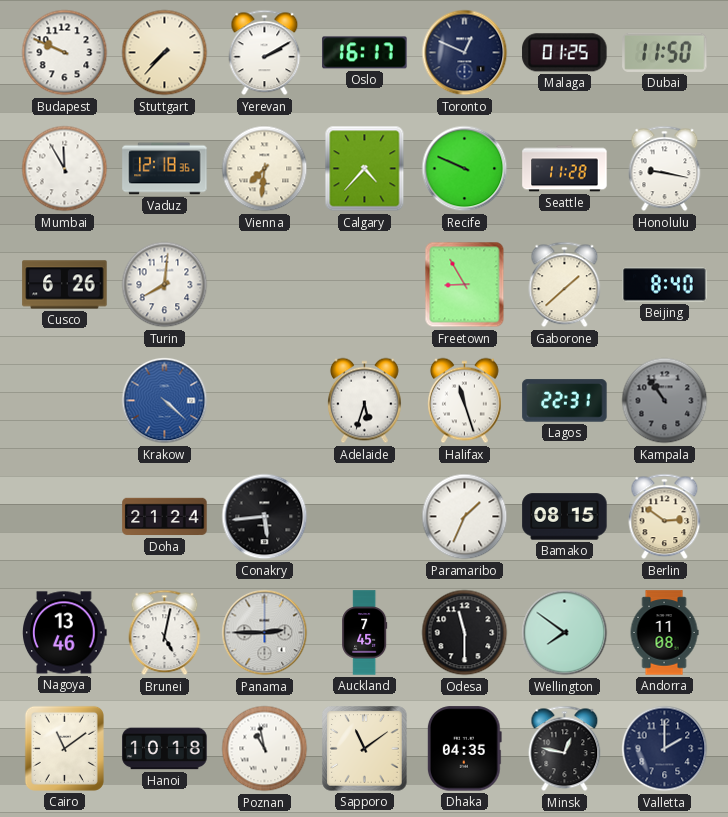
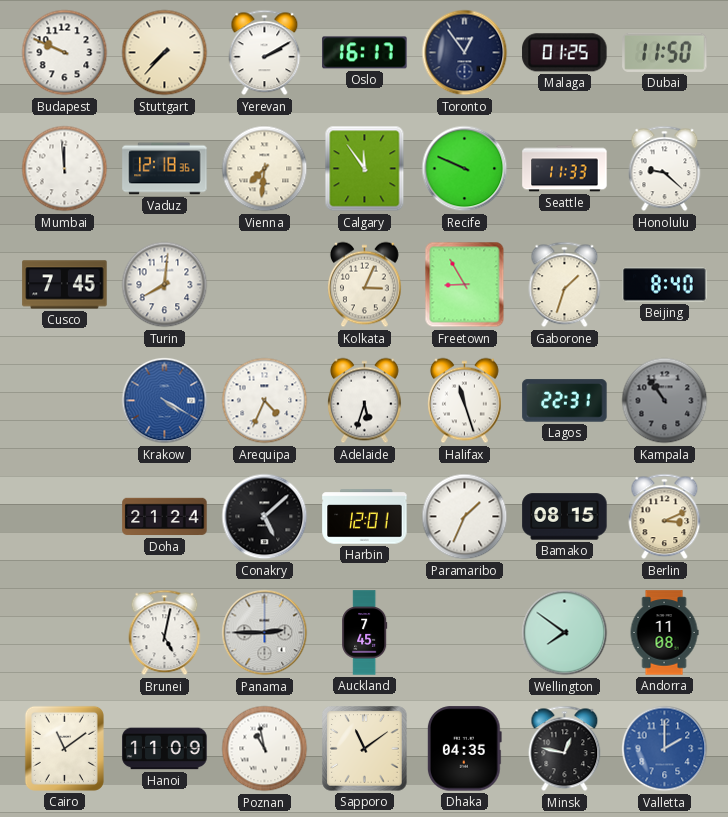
Toronto: 12:49 -> 12:54
Mumbai: 11:55 -> 11:59
Calgary: 4:37 -> 11:54
Seattle: 11:28 -> 11:33
Honolulu: 9:17 -> 9:22
Cusco: 6:26 -> 7:45
Kolkata: none -> 3:04
Gaborone: 1:38 -> 1:33
Krakow: 4:22 -> 4:20
Arequipa: none -> 4:34
Conakry: 5:44 -> 5:08
Harbin: none -> 12:01
Berlin: 2:51 -> 3:11
Nagoya: 13:46 -> none
Odesa: 11:30 -> none
Hanoi: 10:18 -> 11:09
Valletta dial: navy -> blue
